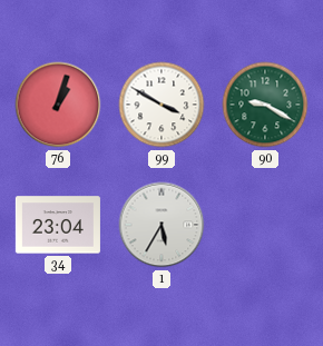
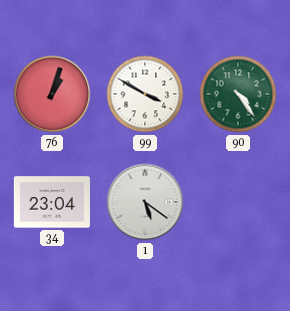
90: 9:20 -> 4:24
1: 5:35 -> 5:21
